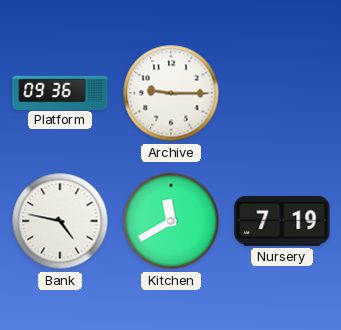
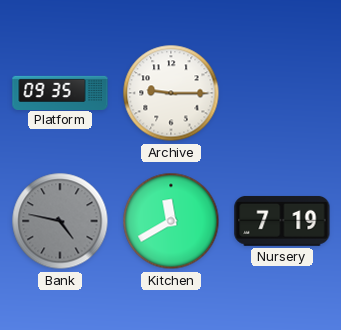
Platform: 09:36 -> 09:35
Bank dial: white -> grey
